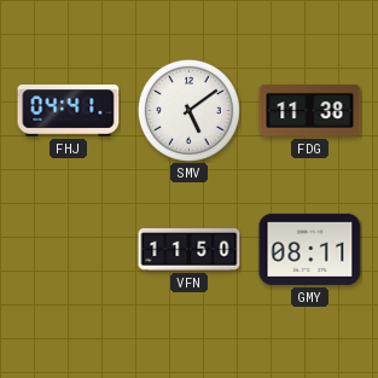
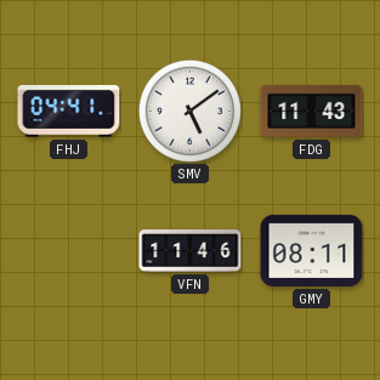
FDG: 11:38 -> 11:43
VFN: 11:50 -> 11:46
